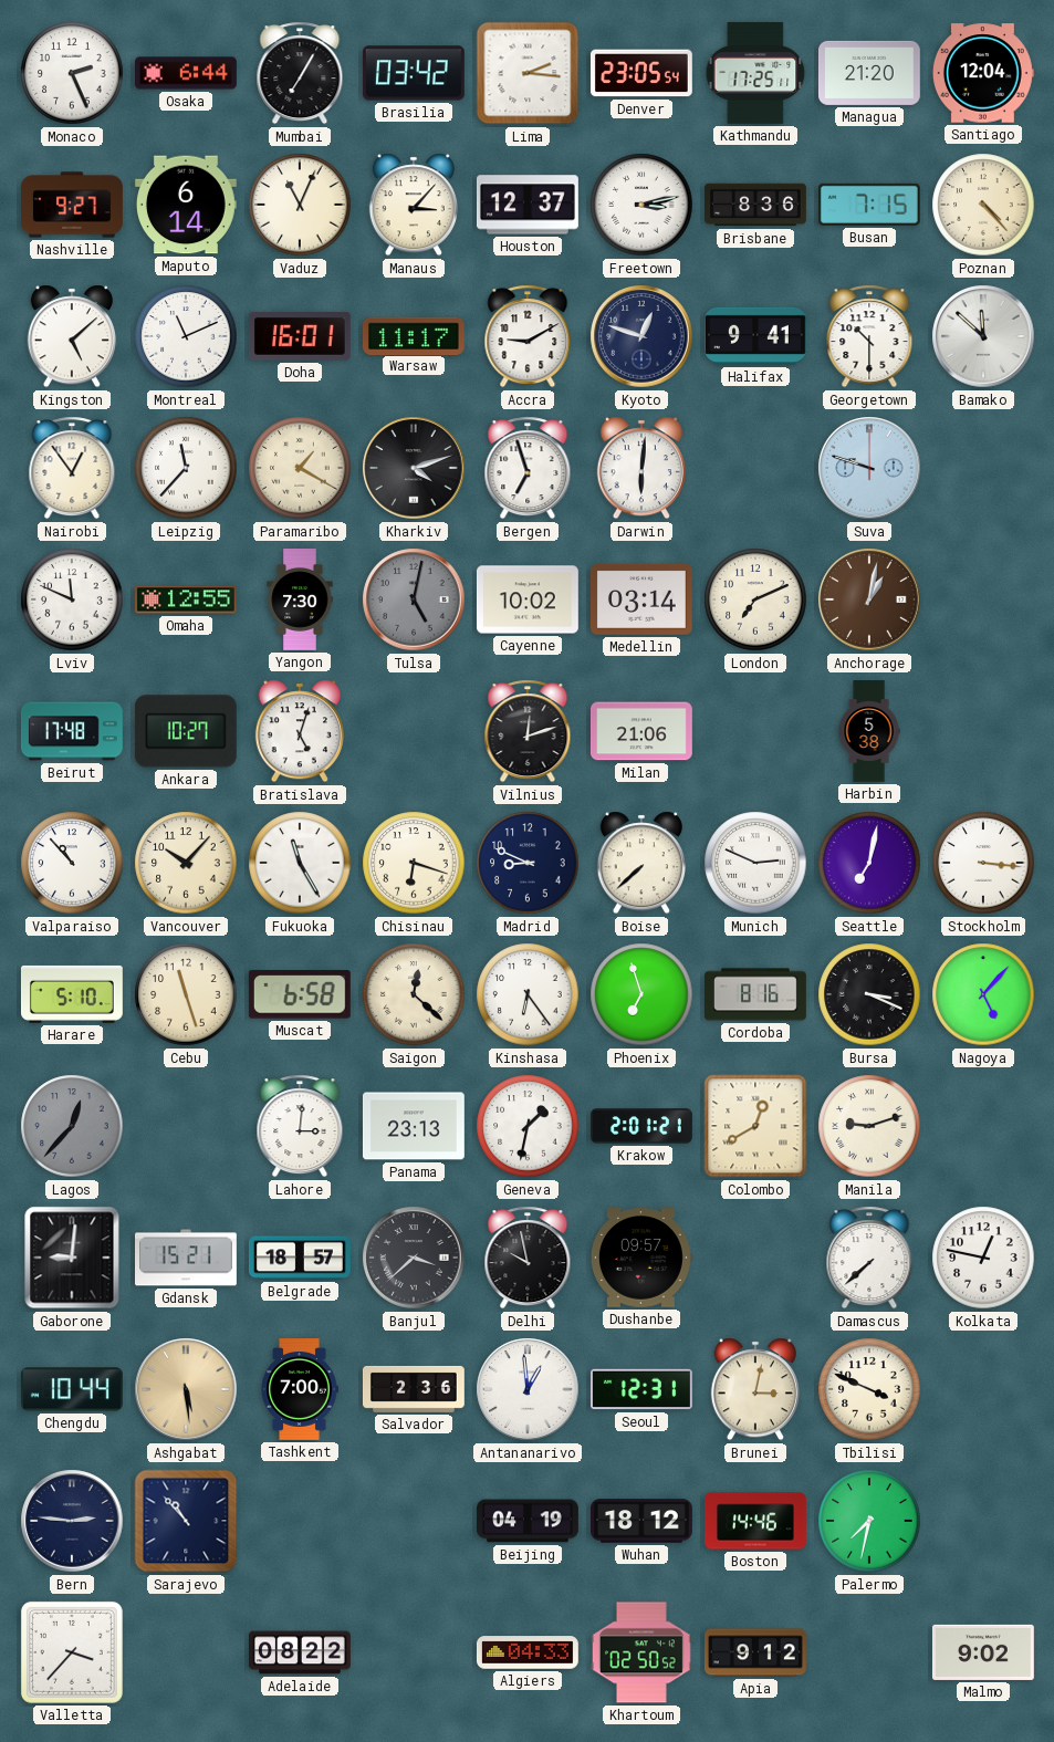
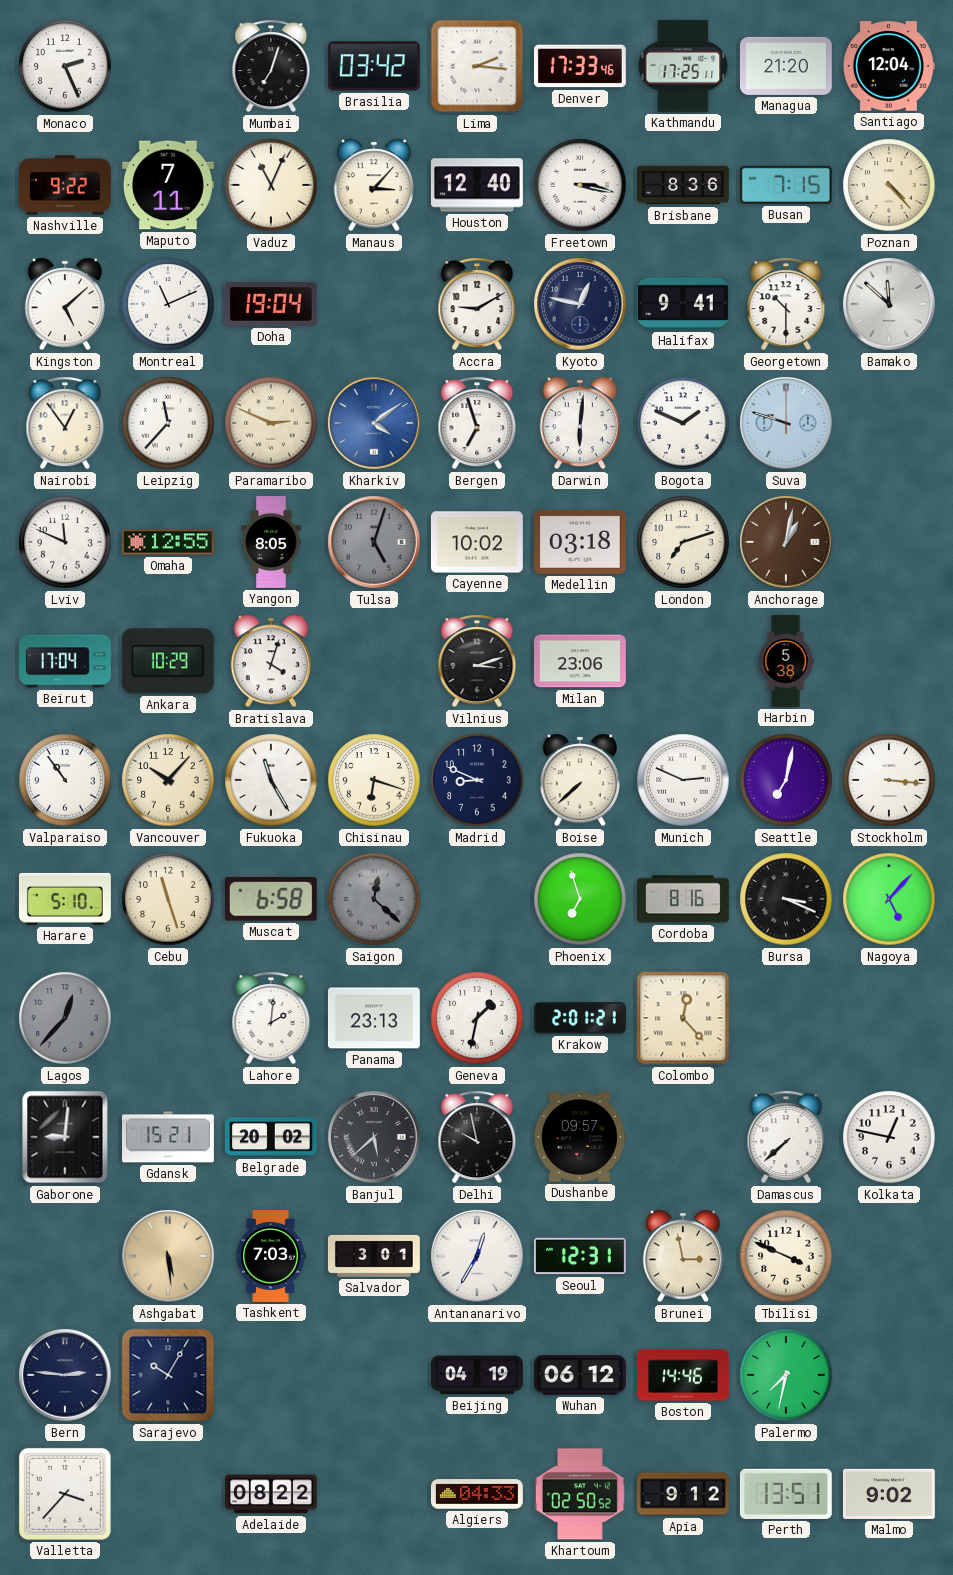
Osaka: 6:44 -> none
Mumbai: 7:05 -> 7:03
Denver: 23:05 -> 17:33
Nashville: 9:27 -> 9:22
Maputo: 6:14 -> 7:11
Houston: 12:37 -> 12:40
Freetown: 3:13 -> 3:17
Doha: 16:01 -> 19:04
Warsaw: 11:17 -> none
Kyoto: 12:48 -> 12:47
Paramaribo: 1:20 -> 2:49
Kharkiv: 4:12 -> 4:09
Kharkiv dial: black -> blue
Bogota: none -> 1:49
Yangon: 7:30 -> 8:05
Tulsa: 5:02 -> 5:03
Medellin: 03:14 -> 03:18
London: 7:11 -> 7:12
Beirut: 17:48 -> 17:04
Ankara: 10:27 -> 10:29
Bratislava: 5:03 -> 4:03
Vilnius: 12:12 -> 3:12
Milan: 21:06 -> 23:06
Valparaiso: 10:53 -> 10:54
Saigon dial: cream -> grey
Kinshasa: 6:24 -> none
Lahore: 3:01 -> 2:01
Colombo: 12:40 -> 12:23
Manila: 9:12 -> none
Belgrade: 18:57 -> 20:02
Banjul: 3:38 -> 5:38
Chengdu: 10:44 -> none
Tashkent: 7:00 -> 7:03
Salvador: 2:36 -> 3:01
Antananarivo: 12:59 -> 12:35
Brunei: 3:02 -> 2:58
Sarajevo: 10:53 -> 10:05
Wuhan: 18:12 -> 06:12
Perth: none -> 13:51
